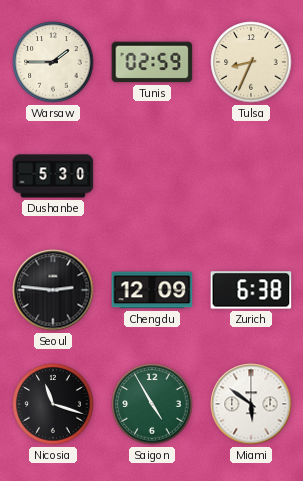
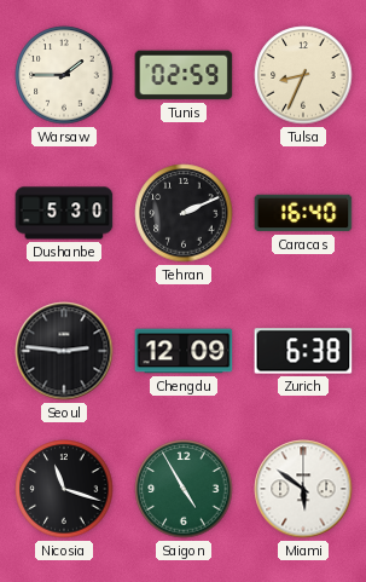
Tehran: none -> 2:11
Caracas: none -> 16:40
